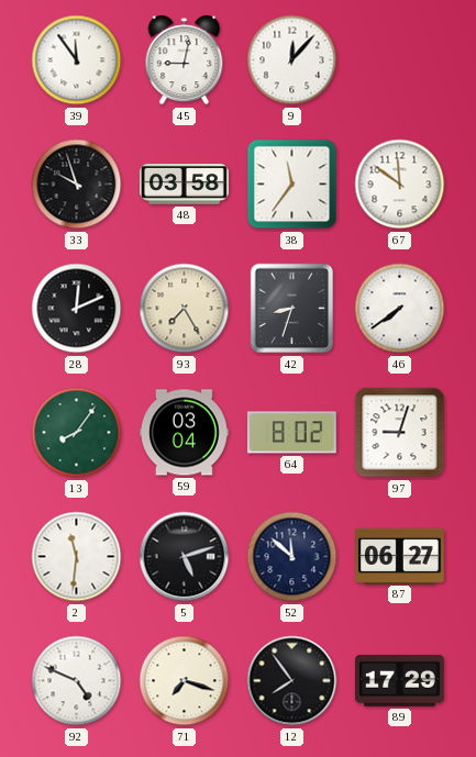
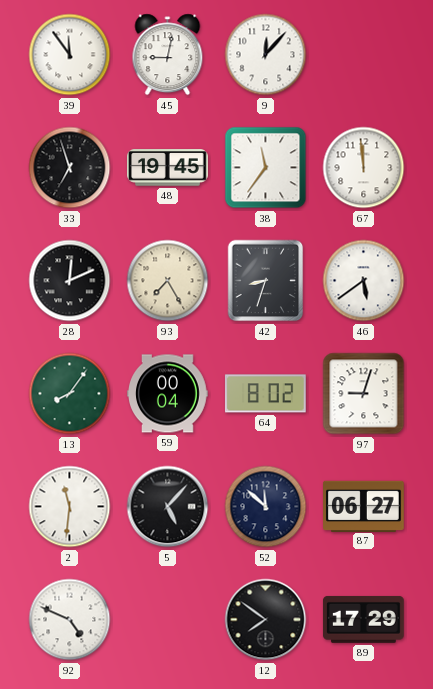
33: 9:57 -> 6:57
48: 03:58 -> 19:45
67: 11:51 -> 11:59
46: 7:39 -> 5:39
59: 03:04 -> 00:04
5: 5:12 -> 5:07
71: 7:18 -> none
12: 7:54 -> 7:51
